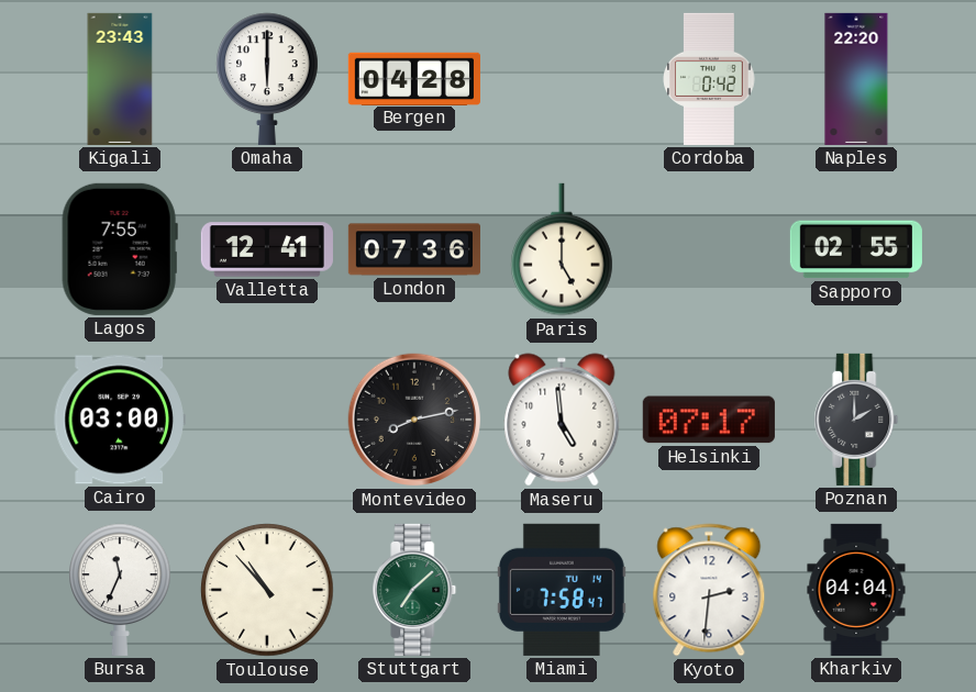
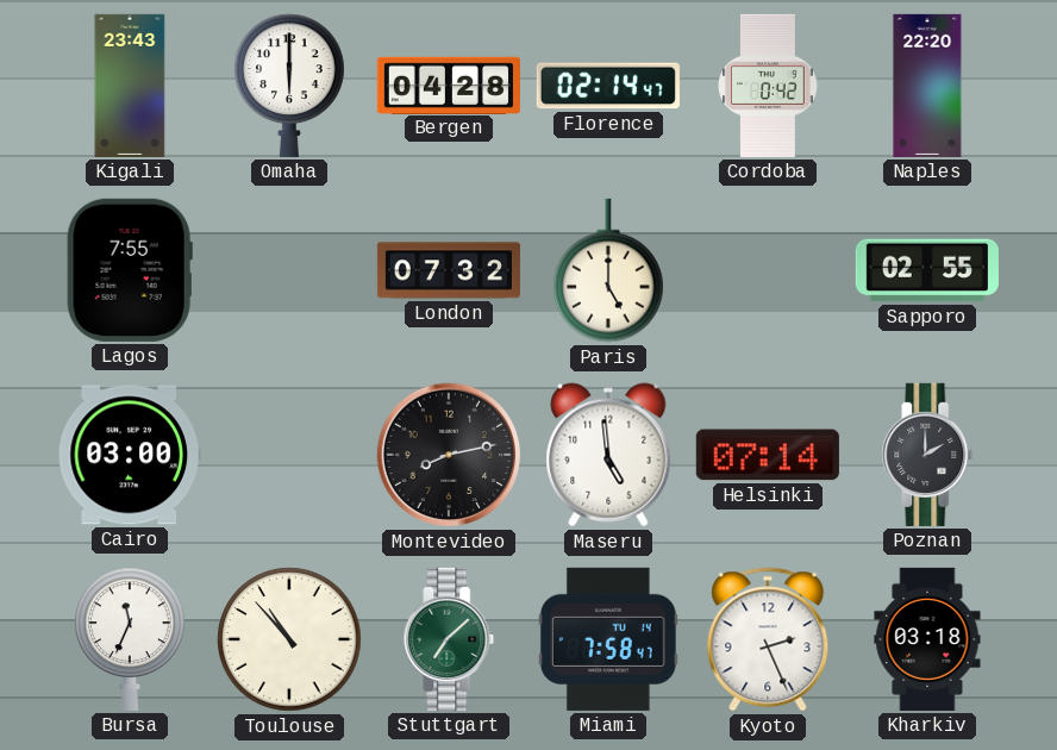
Florence: none -> 02:14
Valletta: 12:41 -> none
London: 07:36 -> 07:32
Helsinki: 07:17 -> 07:14
Kyoto: 2:31 -> 2:26
Kharkiv: 04:04 -> 03:18
